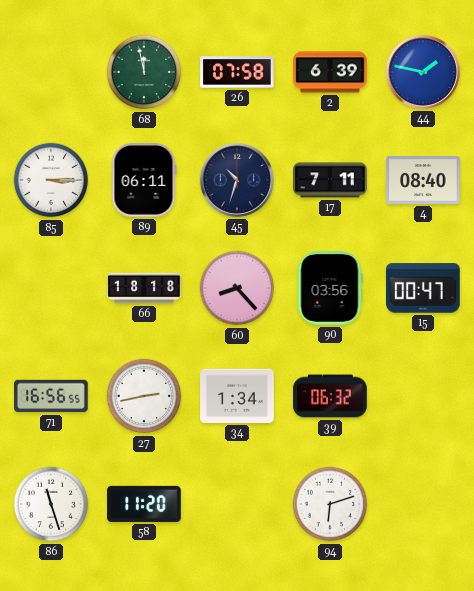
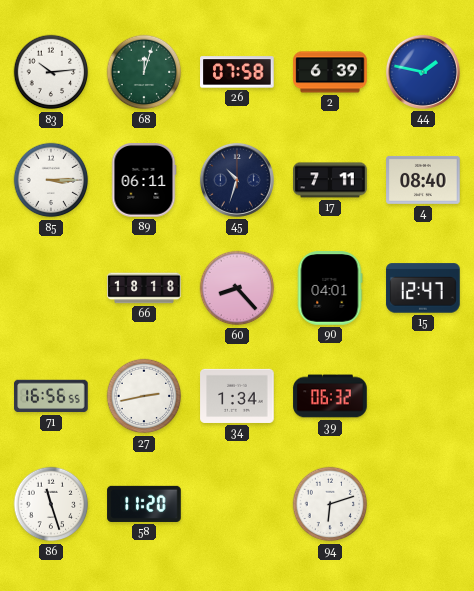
83: none -> 10:14
68: 11:58 -> 12:03
90: 03:56 -> 04:01
15: 00:47 -> 12:47
